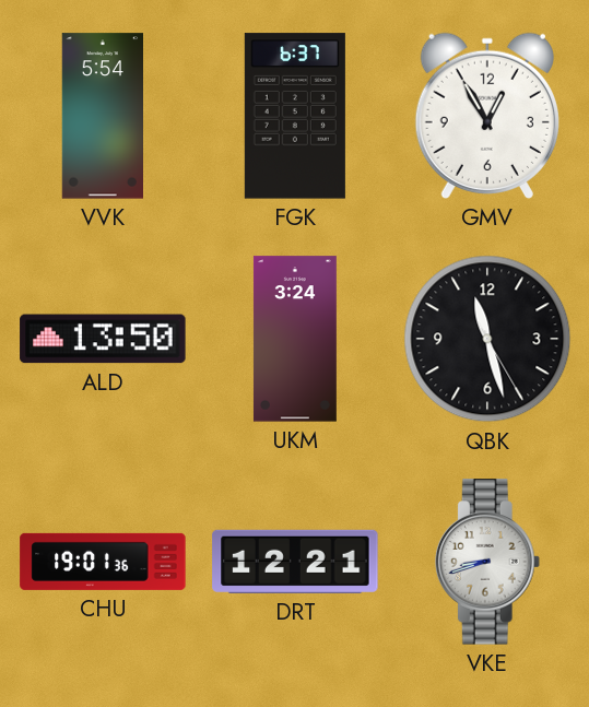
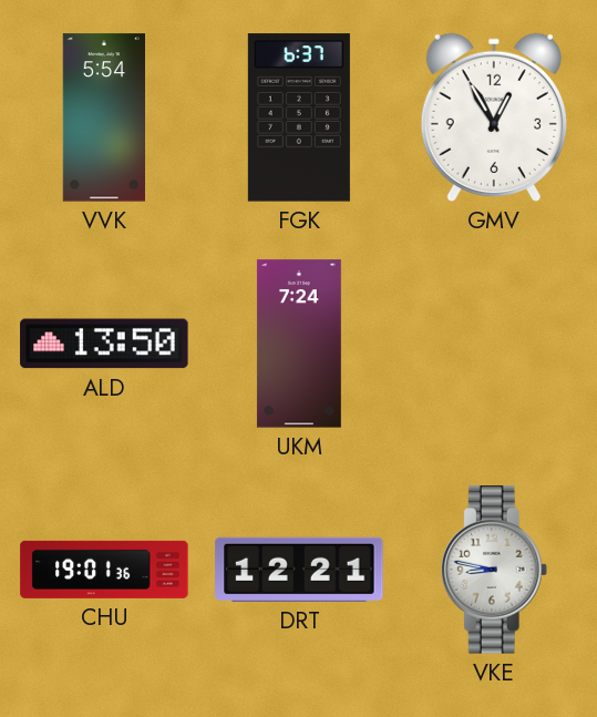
UKM: 3:24 -> 7:24
QBK: 11:27 -> none
VKE: 8:42 -> 8:47
